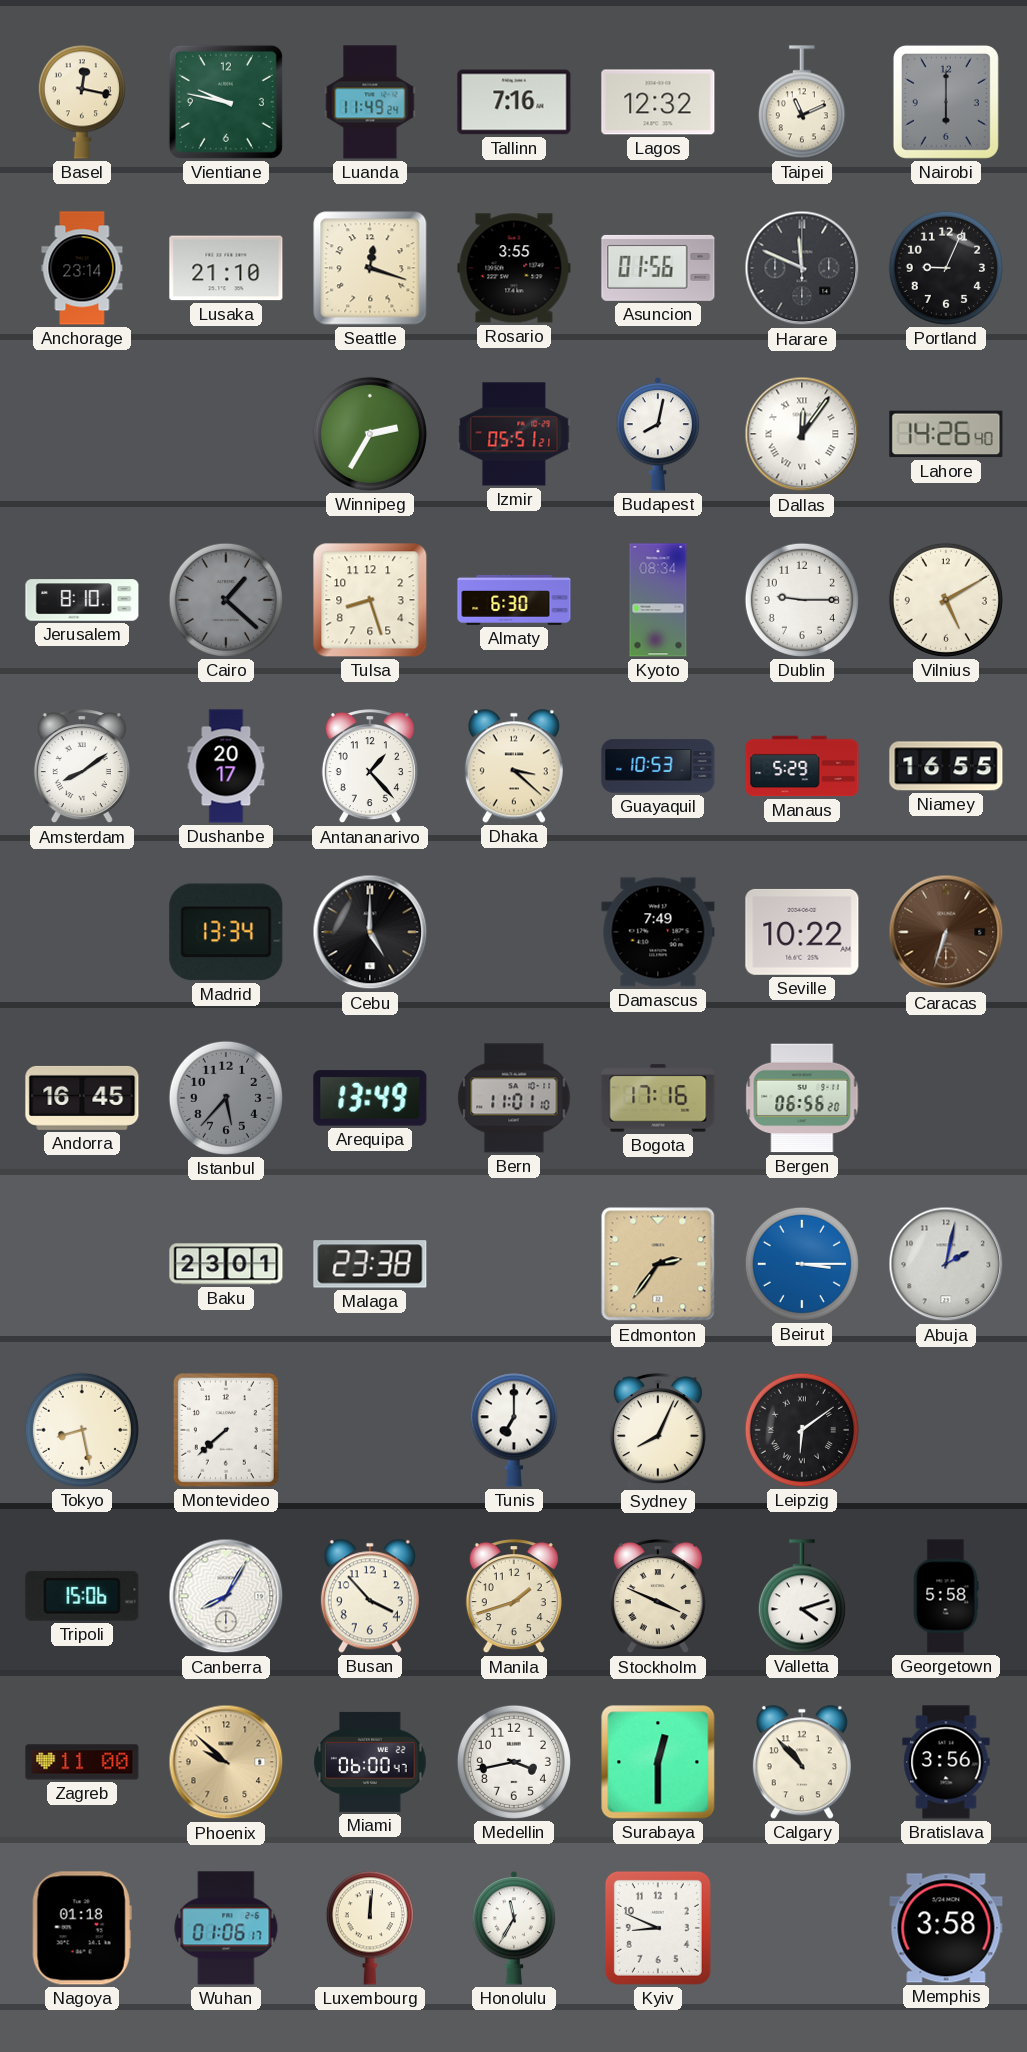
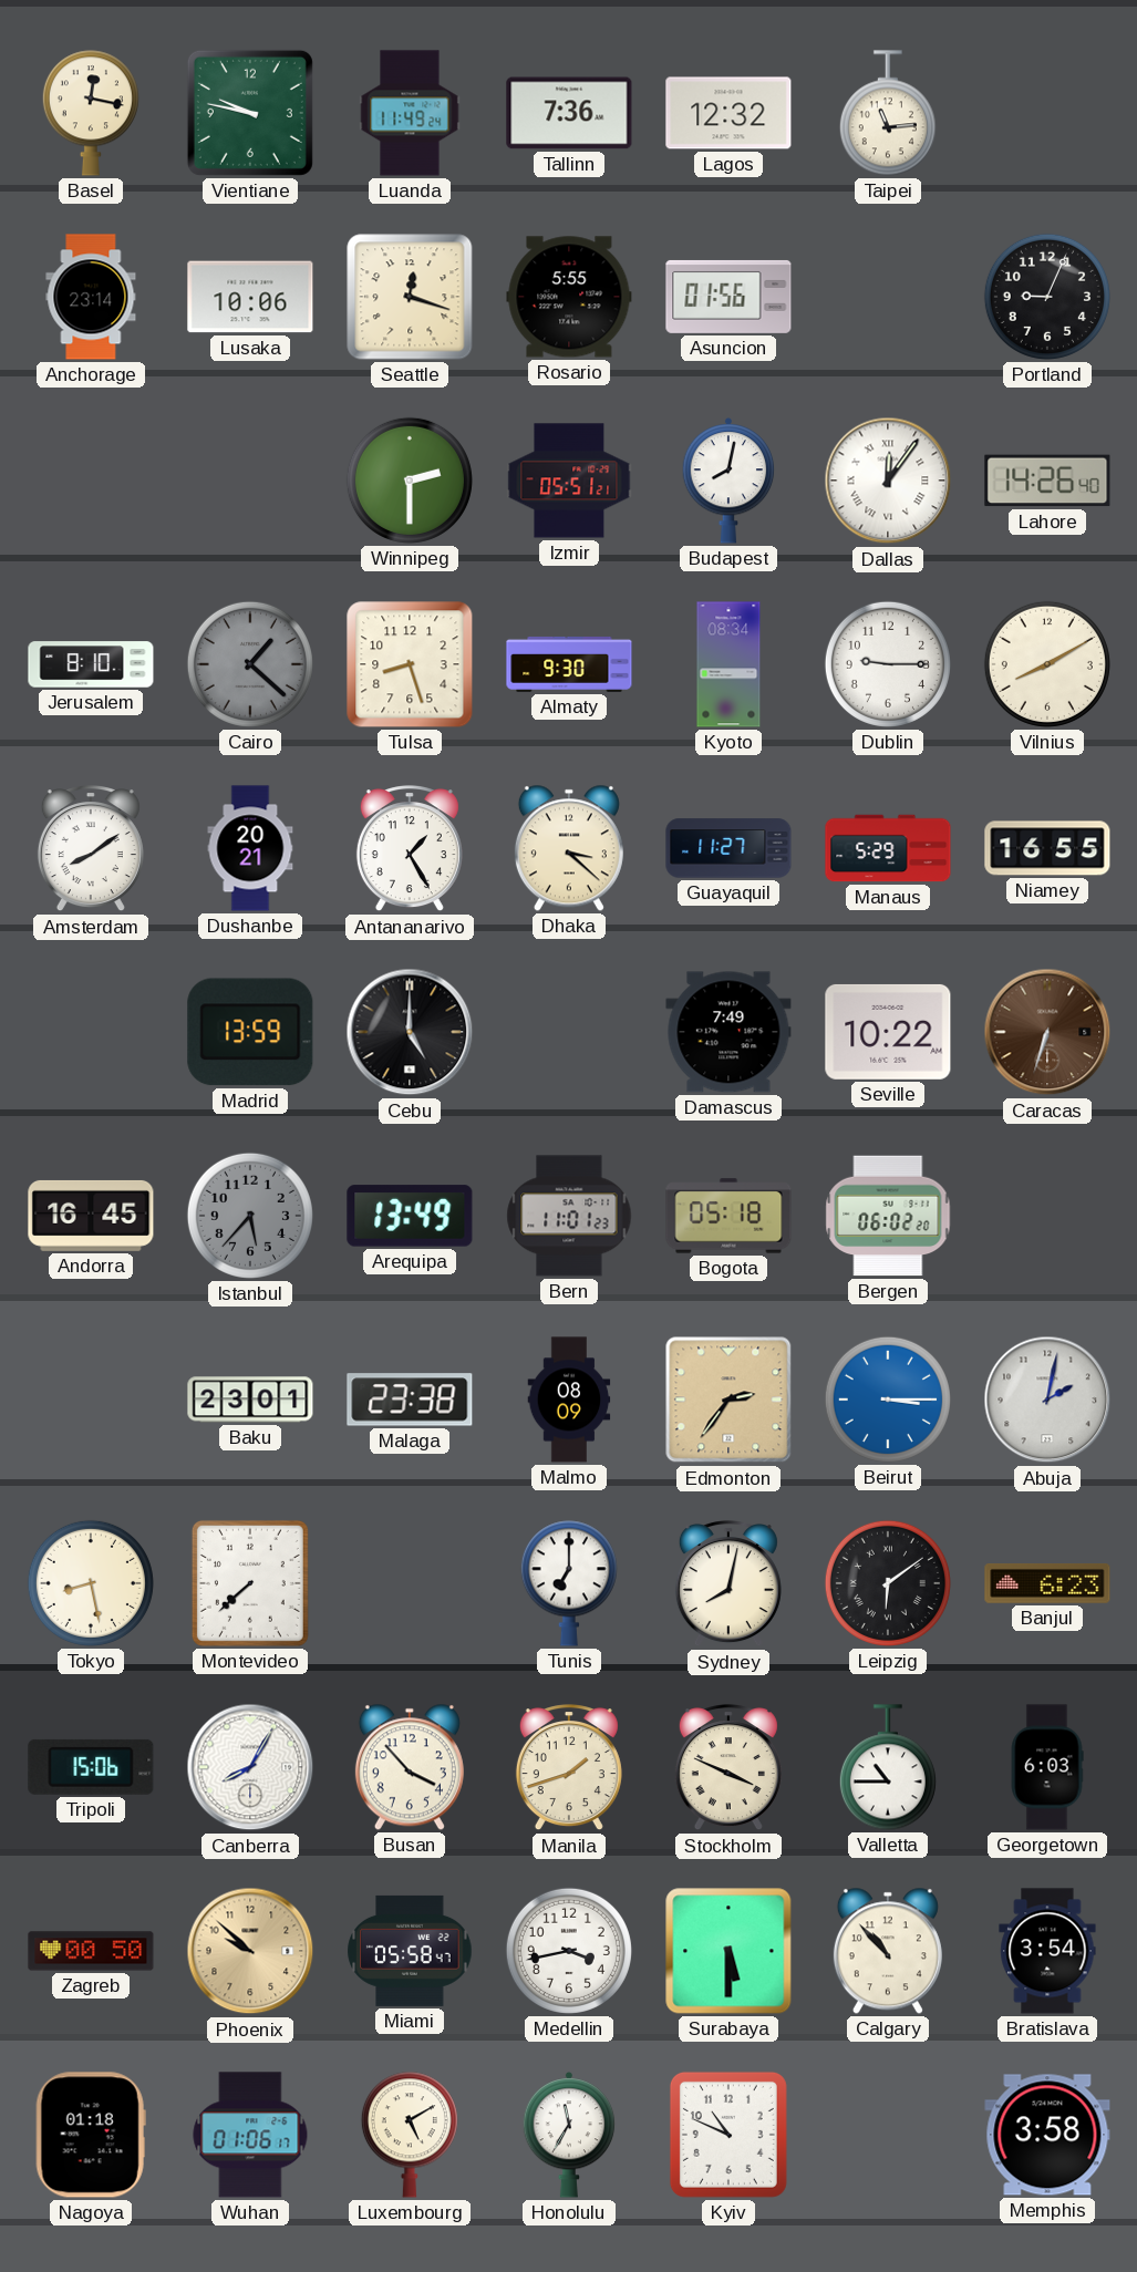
Tallinn: 7:16 -> 7:36
Taipei: 11:11 -> 11:14
Nairobi: 6:00 -> none
Lusaka: 21:10 -> 10:06
Rosario: 3:55 -> 5:55
Harare: 11:49 -> none
Winnipeg: 2:35 -> 2:30
Almaty: 6:30 -> 9:30
Vilnius: 5:10 -> 8:10
Dushanbe: 20:17 -> 20:21
Antananarivo: 1:23 -> 1:25
Guayaquil: 10:53 -> 11:27
Madrid: 13:34 -> 13:59
Bern: 11:01:10 -> 11:01:23
Bogota: 17:16 -> 05:18
Bergen: 06:56 -> 06:02
Malmo: none -> 08:09
Sydney: 8:04 -> 8:02
Banjul: none -> 6:23
Valletta: 4:12 -> 10:45
Georgetown: 5:58 -> 6:03
Zagreb: 11:00 -> 00:50
Miami: 06:00 -> 05:58
Surabaya: 12:30 -> 5:30
Bratislava: 3:56 -> 3:54
Luxembourg: 12:01 -> 5:10
Kyiv: 8:49 -> 10:49
